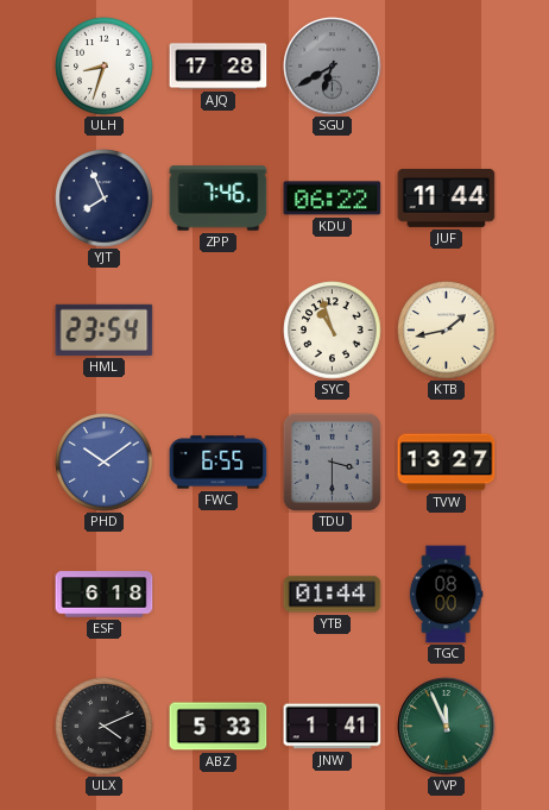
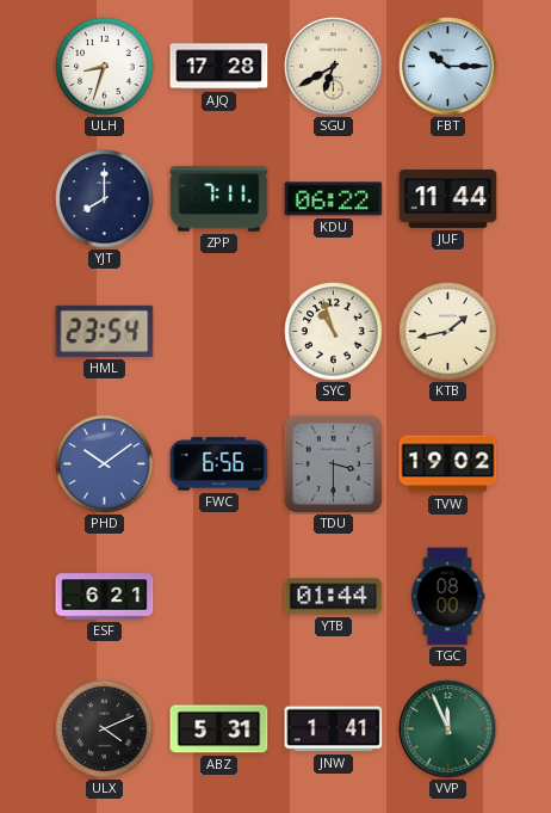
SGU dial: grey -> cream
FBT: none -> 10:15
YJT: 7:56 -> 8:00
ZPP: 7:46 -> 7:11
FWC: 6:55 -> 6:56
TVW: 13:27 -> 19:02
ESF: 6:18 -> 6:21
ABZ: 5:33 -> 5:31
